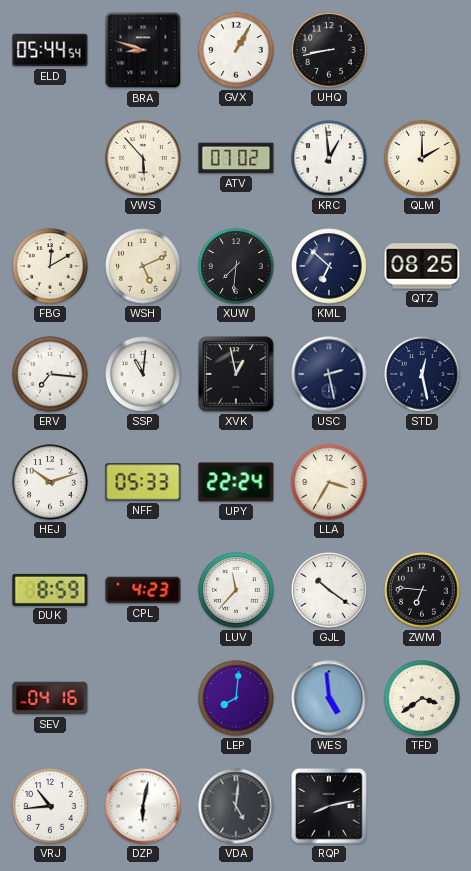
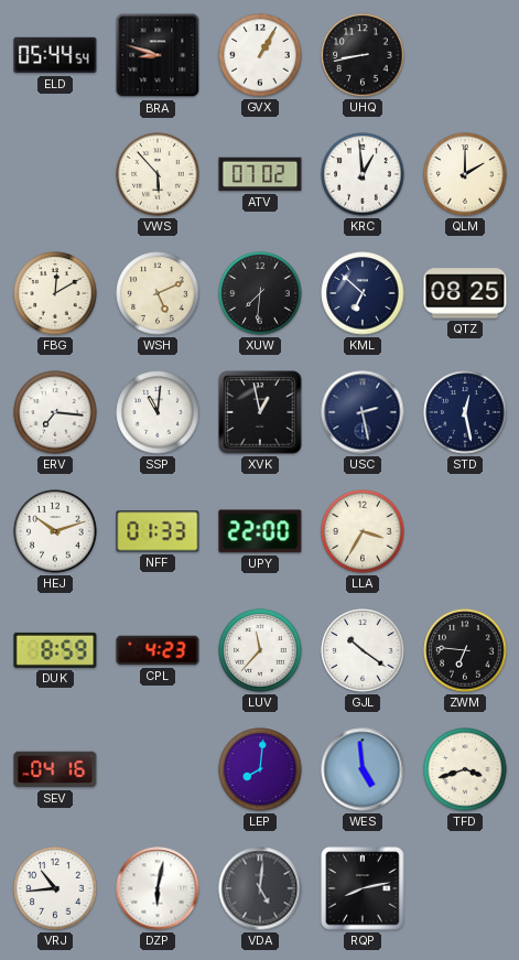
NFF: 05:33 -> 01:33
UPY: 22:24 -> 22:00
TFD: 3:39 -> 3:42
